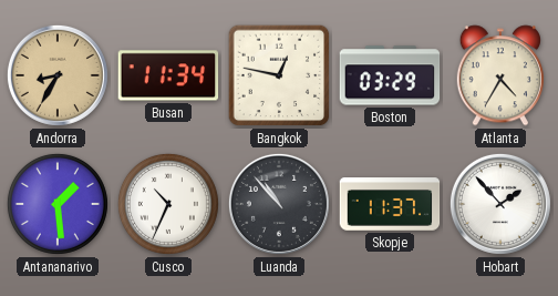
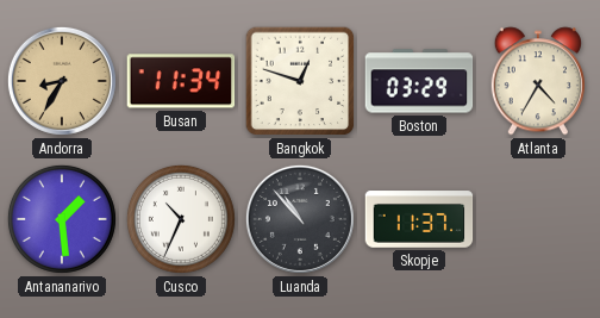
Bangkok: 12:47 -> 12:48
Hobart: 1:53 -> none
